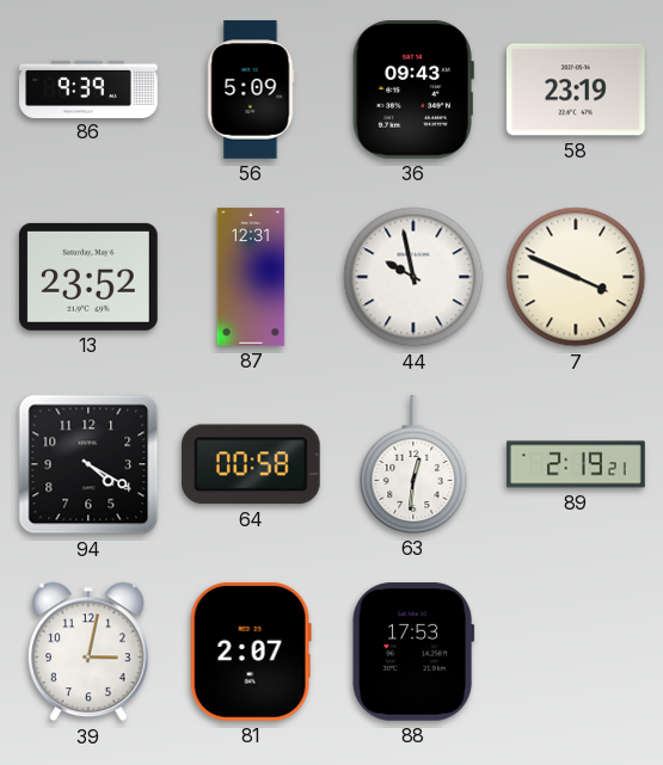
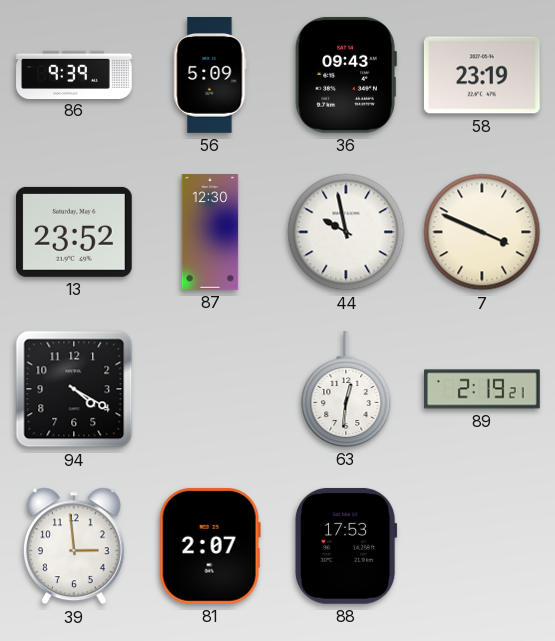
87: 12:31 -> 12:30
64: 00:58 -> none
39: 3:02 -> 2:59
